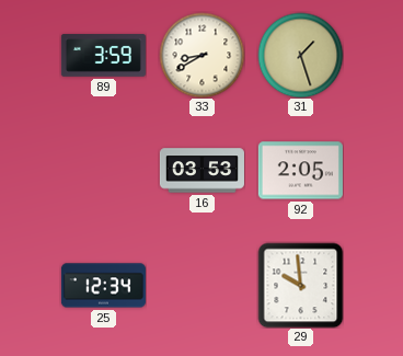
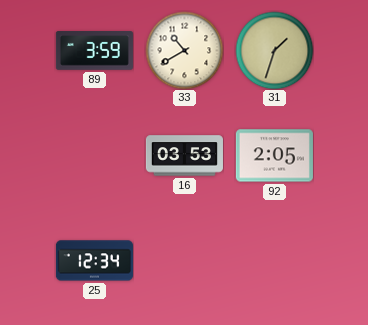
33: 8:40 -> 10:40
31: 1:27 -> 1:33
29: 9:59 -> none
